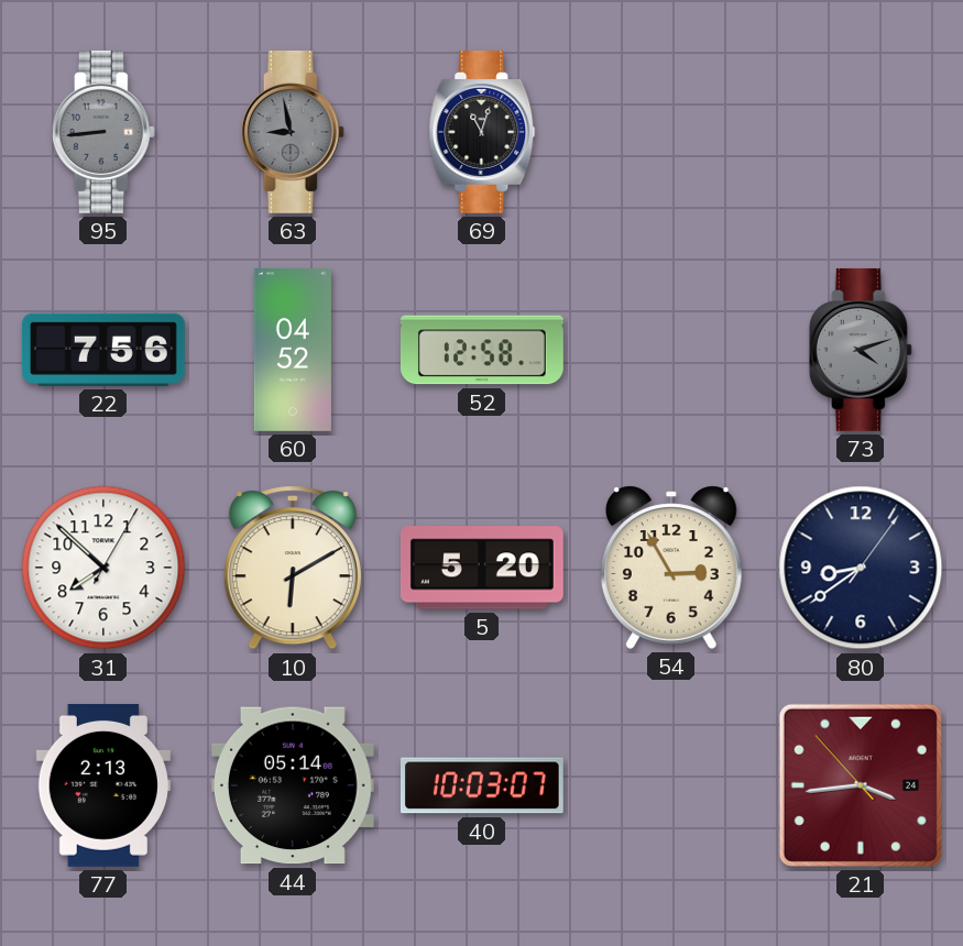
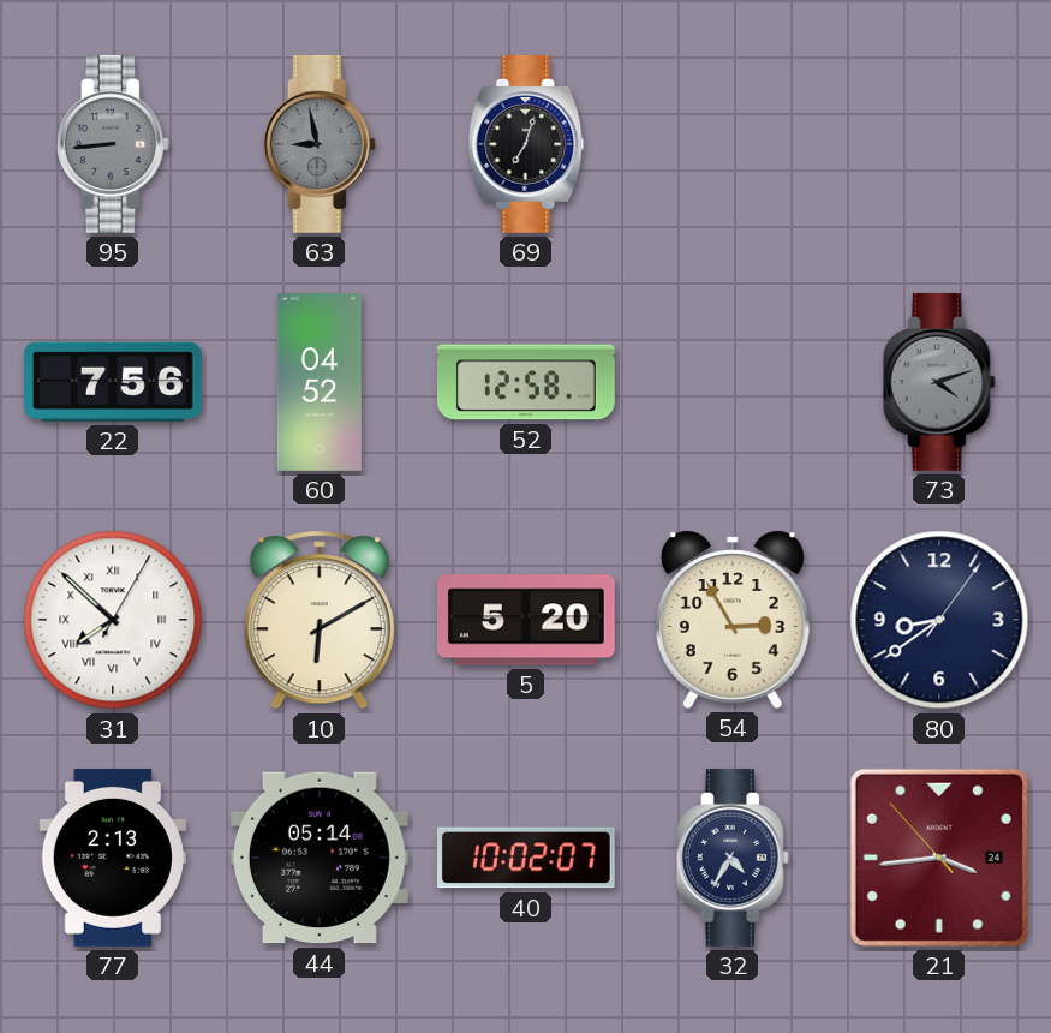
69: 11:03 -> 7:03
31 numerals: Arabic -> Roman
40: 10:03 -> 10:02
32: none -> 4:35
